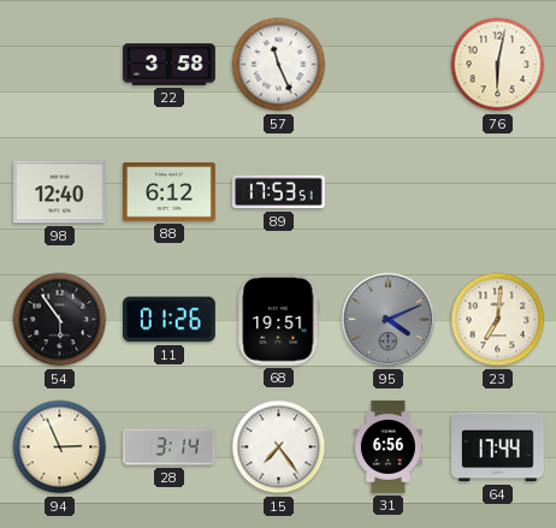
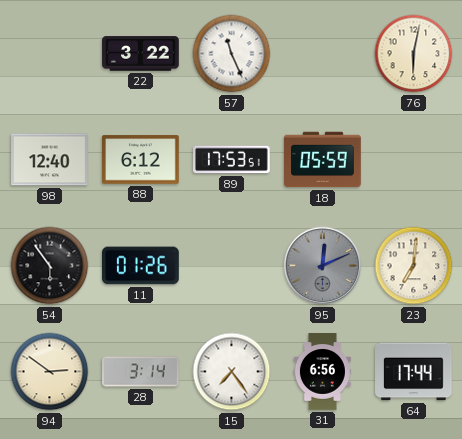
22: 3:58 -> 3:22
18: none -> 05:59
68: 19:51 -> none
95: 4:11 -> 12:11
94: 2:56 -> 2:51
